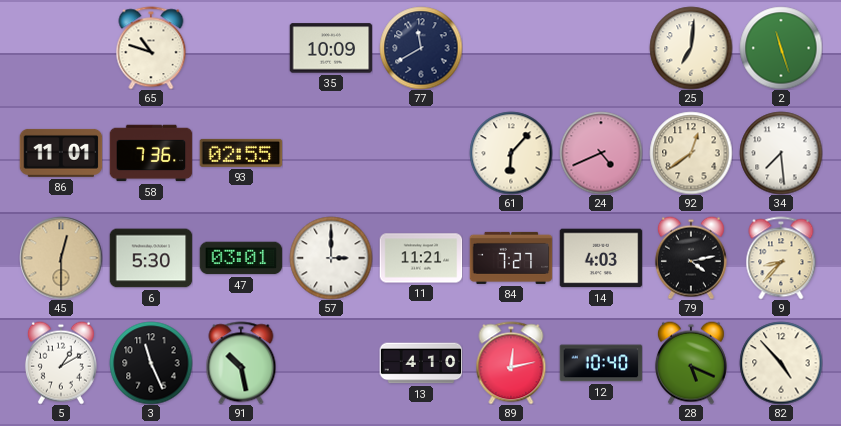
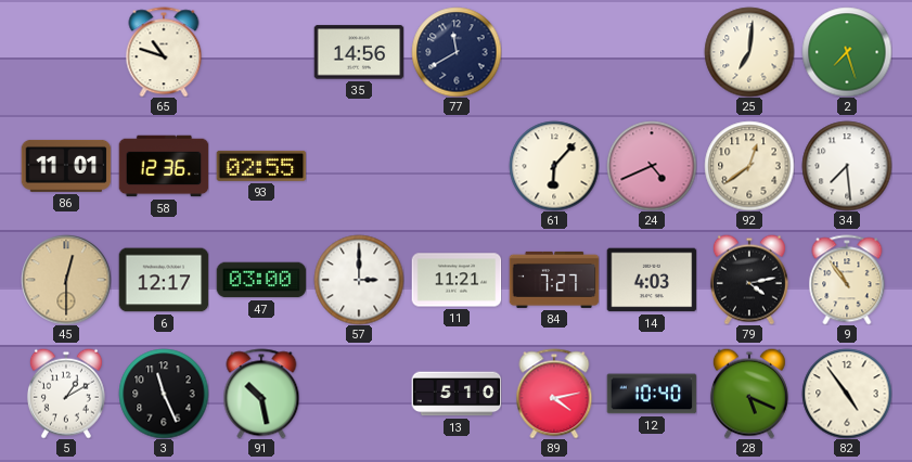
35: 10:09 -> 14:56
2: 11:27 -> 7:27
58: 7:36 -> 12:36
6: 5:30 -> 12:17
47: 03:01 -> 03:00
9: 8:37 -> 10:54
13: 4:10 -> 5:10
89: 12:13 -> 4:13
82: 4:53 -> 4:54
